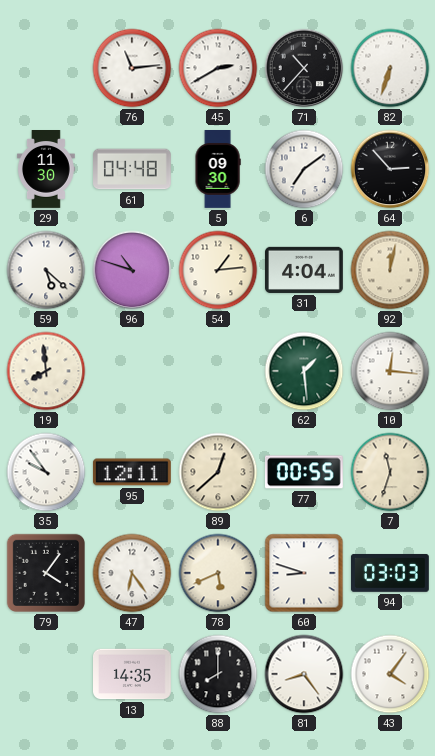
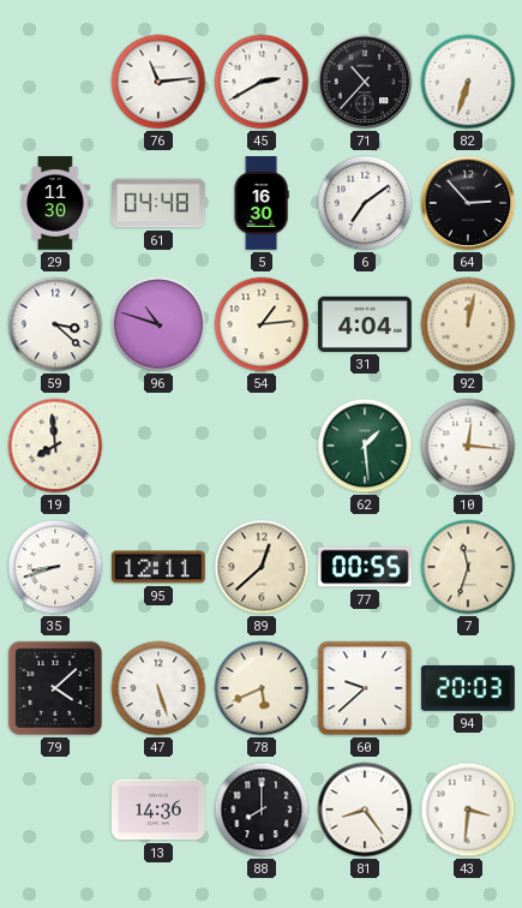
5: 09:30 -> 16:30
59: 5:22 -> 3:22
35: 9:54 -> 8:42
79: 4:06 -> 4:08
47: 6:24 -> 5:27
60: 8:48 -> 9:38
94: 03:03 -> 20:03
13: 14:35 -> 14:36
43: 4:06 -> 3:31
